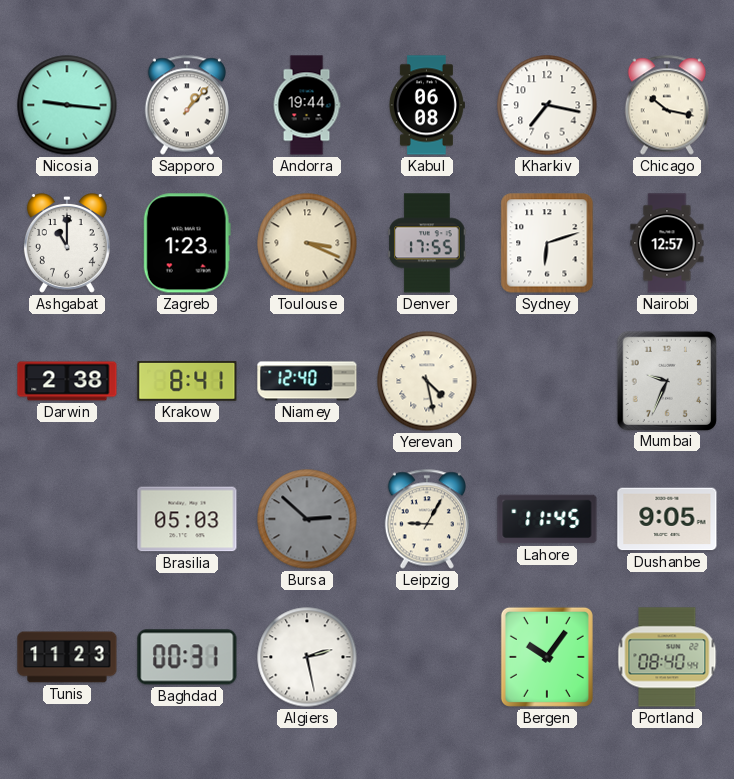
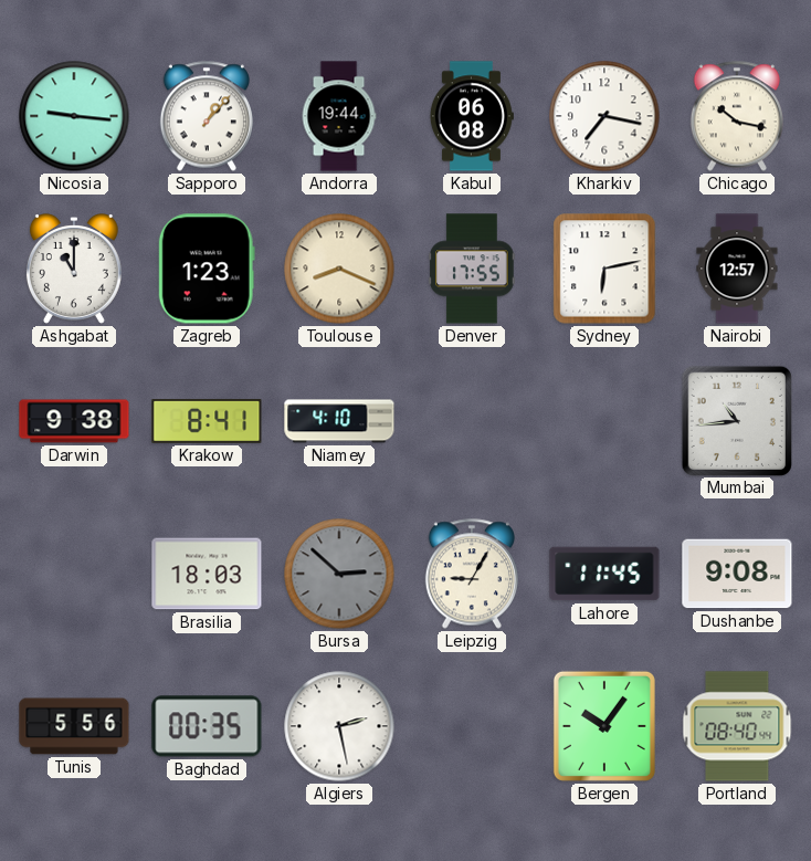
Toulouse: 3:19 -> 8:19
Sydney: 6:12 -> 6:13
Darwin: 2:38 -> 9:38
Niamey: 12:40 -> 4:10
Yerevan: 4:28 -> none
Mumbai: 9:34 -> 10:44
Brasilia: 05:03 -> 18:03
Dushanbe: 9:05 -> 9:08
Tunis: 11:23 -> 5:56
Baghdad: 00:31 -> 00:35
